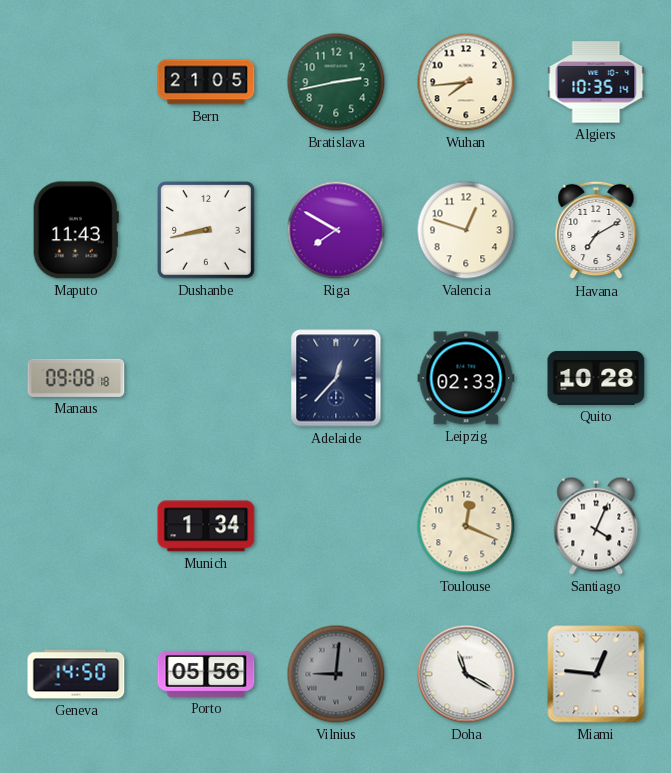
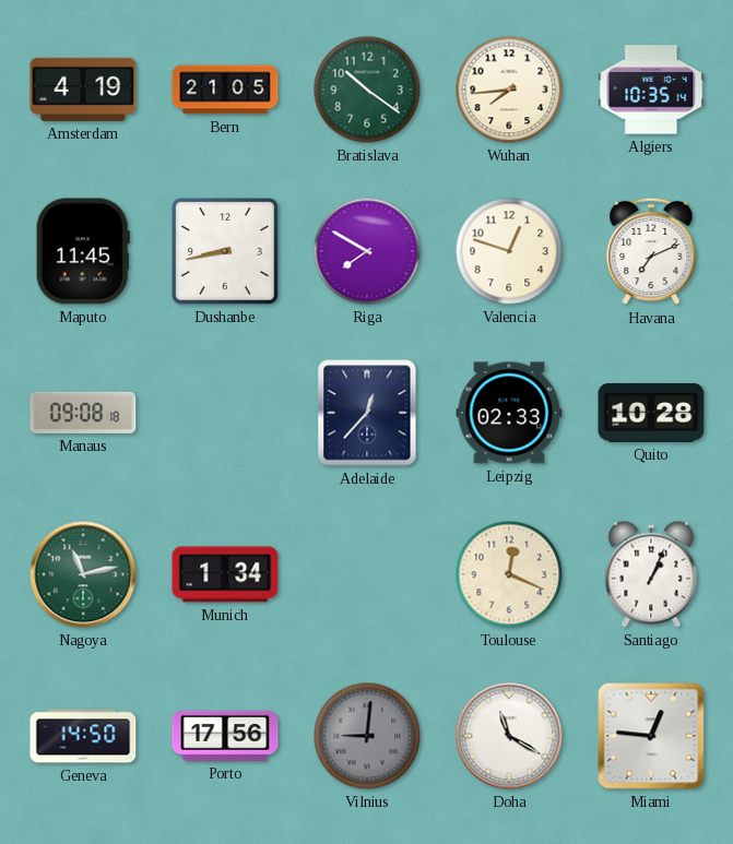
Amsterdam: none -> 4:19
Bratislava: 2:43 -> 10:21
Maputo: 11:43 -> 11:45
Havana: 7:10 -> 7:11
Nagoya: none -> 11:13
Santiago: 4:04 -> 1:04
Porto: 05:56 -> 17:56
